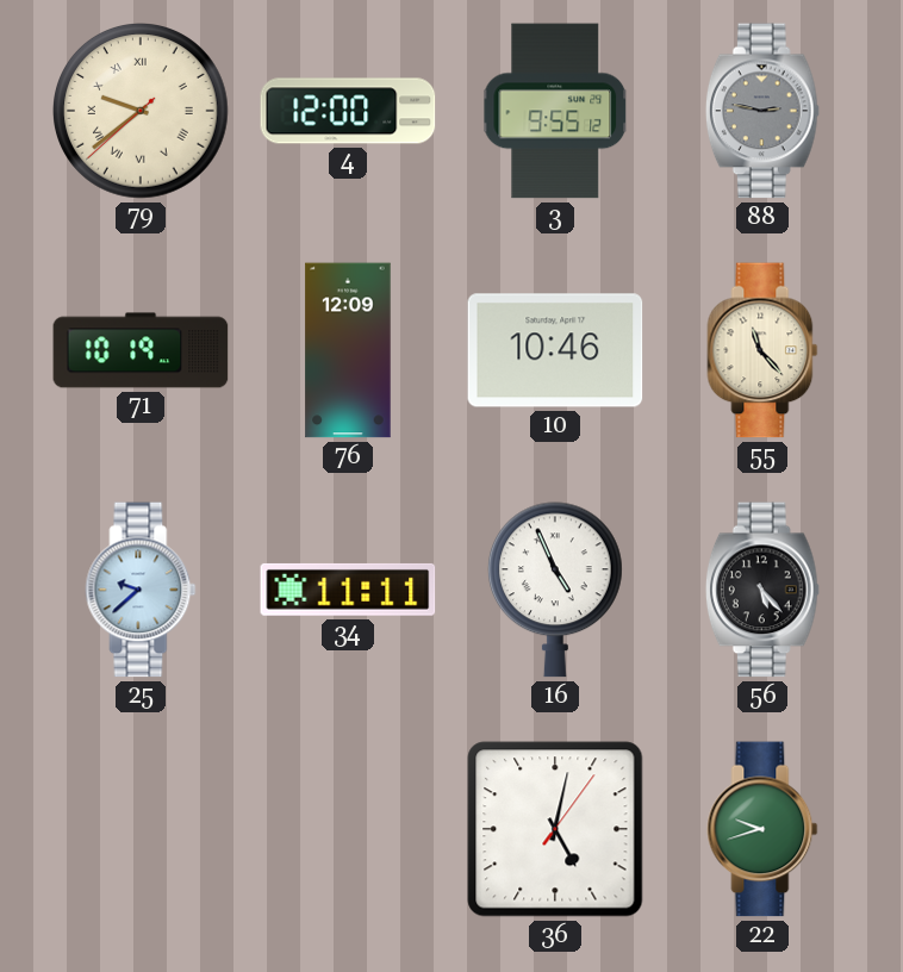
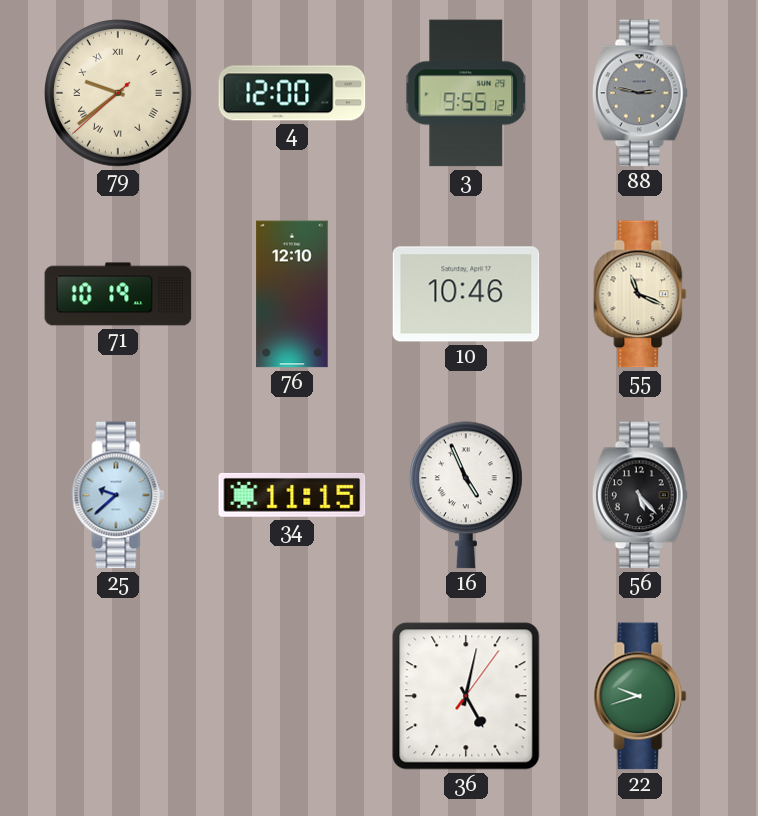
76: 12:09 -> 12:10
55: 11:23 -> 11:19
34: 11:11 -> 11:15
